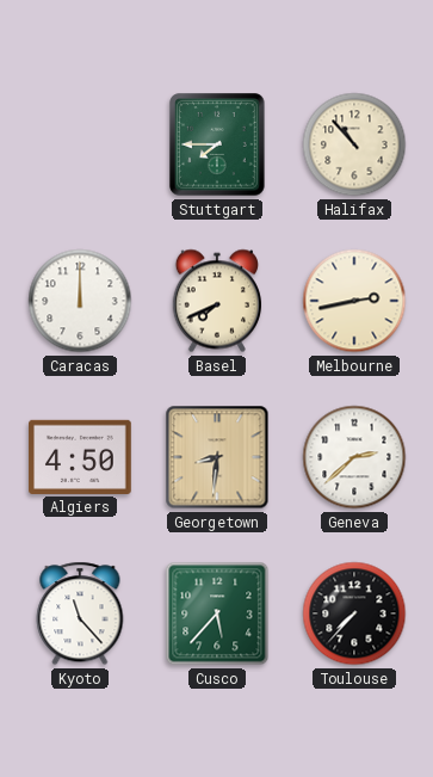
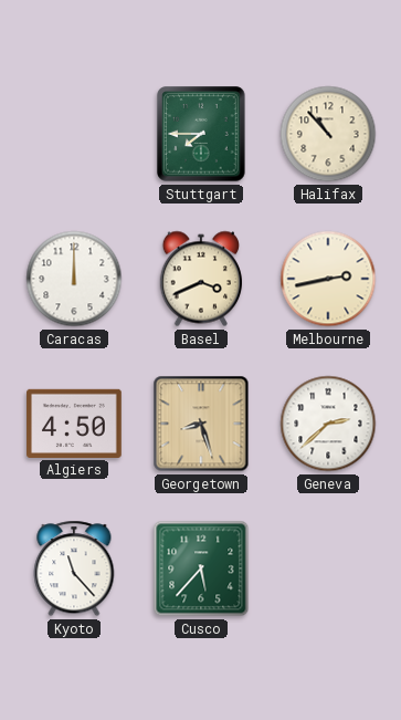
Basel: 7:41 -> 3:41
Georgetown: 8:31 -> 8:27
Toulouse: 7:37 -> none
